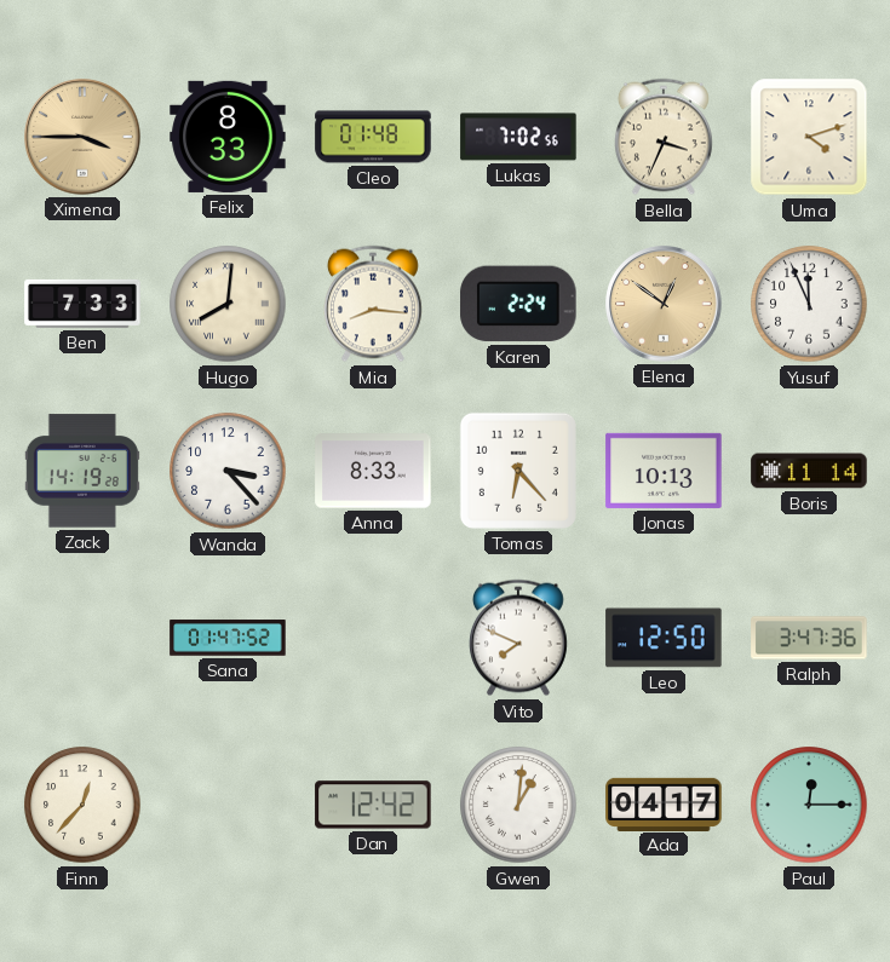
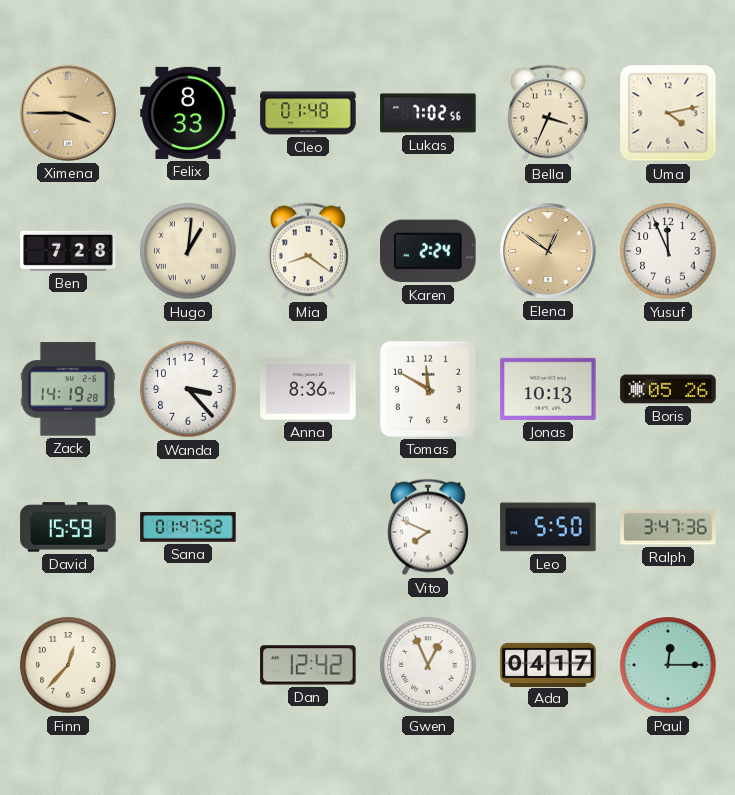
Uma: 4:12 -> 4:13
Ben: 7:33 -> 7:28
Hugo: 8:01 -> 1:01
Mia: 8:16 -> 8:21
Anna: 8:33 -> 8:36
Tomas: 6:23 -> 11:50
Boris: 11:14 -> 05:26
David: none -> 15:59
Leo: 12:50 -> 5:50
Gwen: 1:01 -> 12:56
